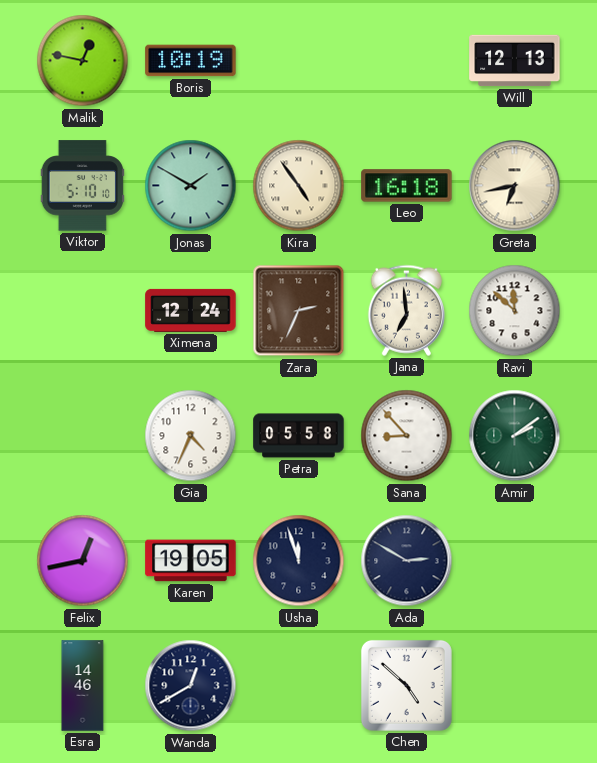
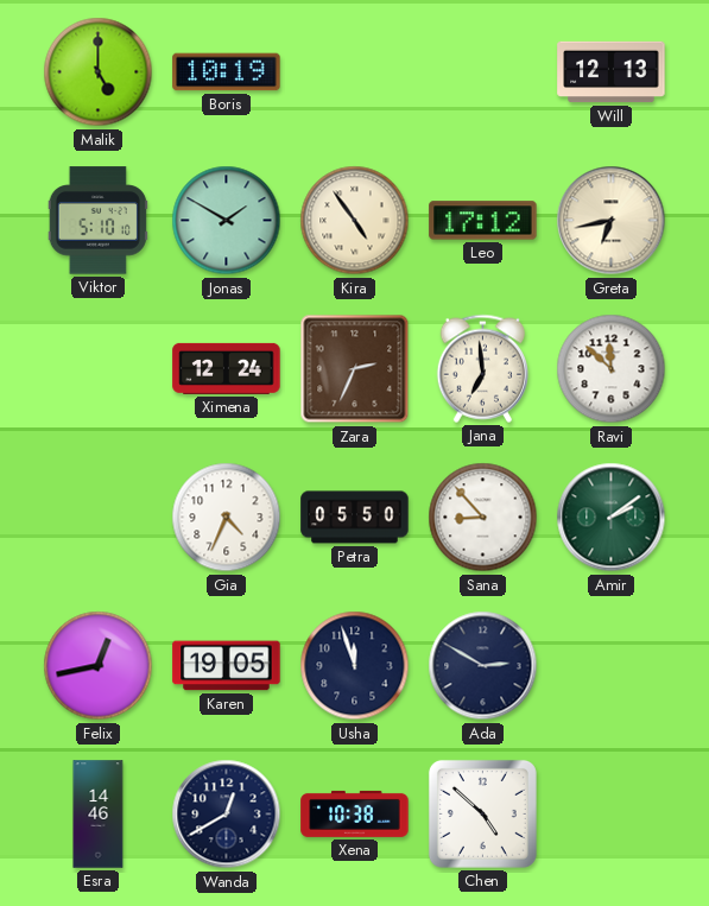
Malik: 12:47 -> 5:00
Leo: 16:18 -> 17:12
Petra: 05:58 -> 05:50
Xena: none -> 10:38
